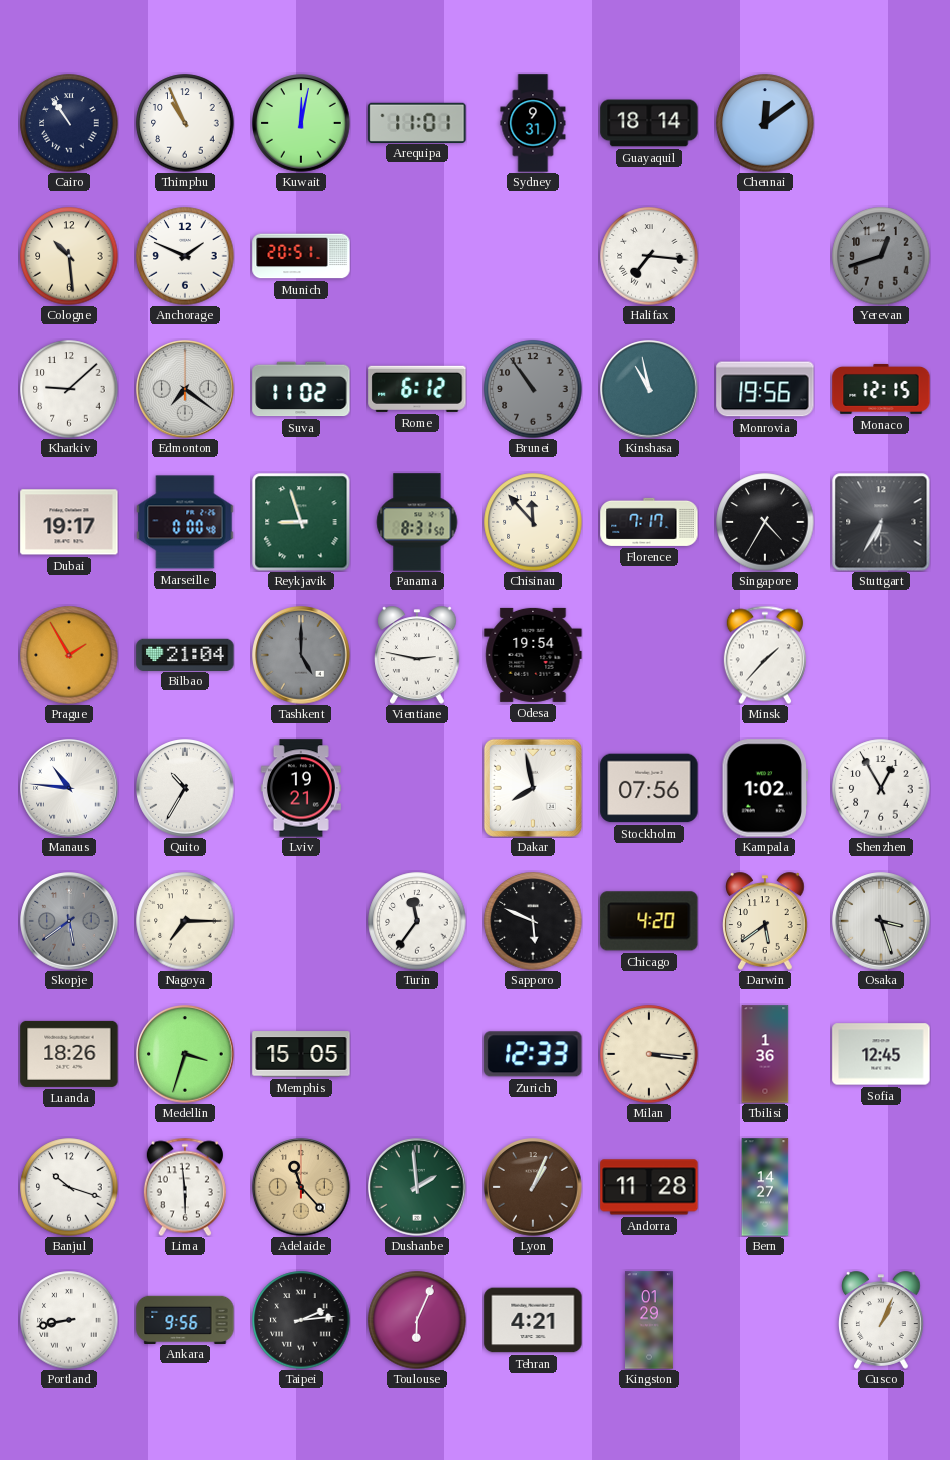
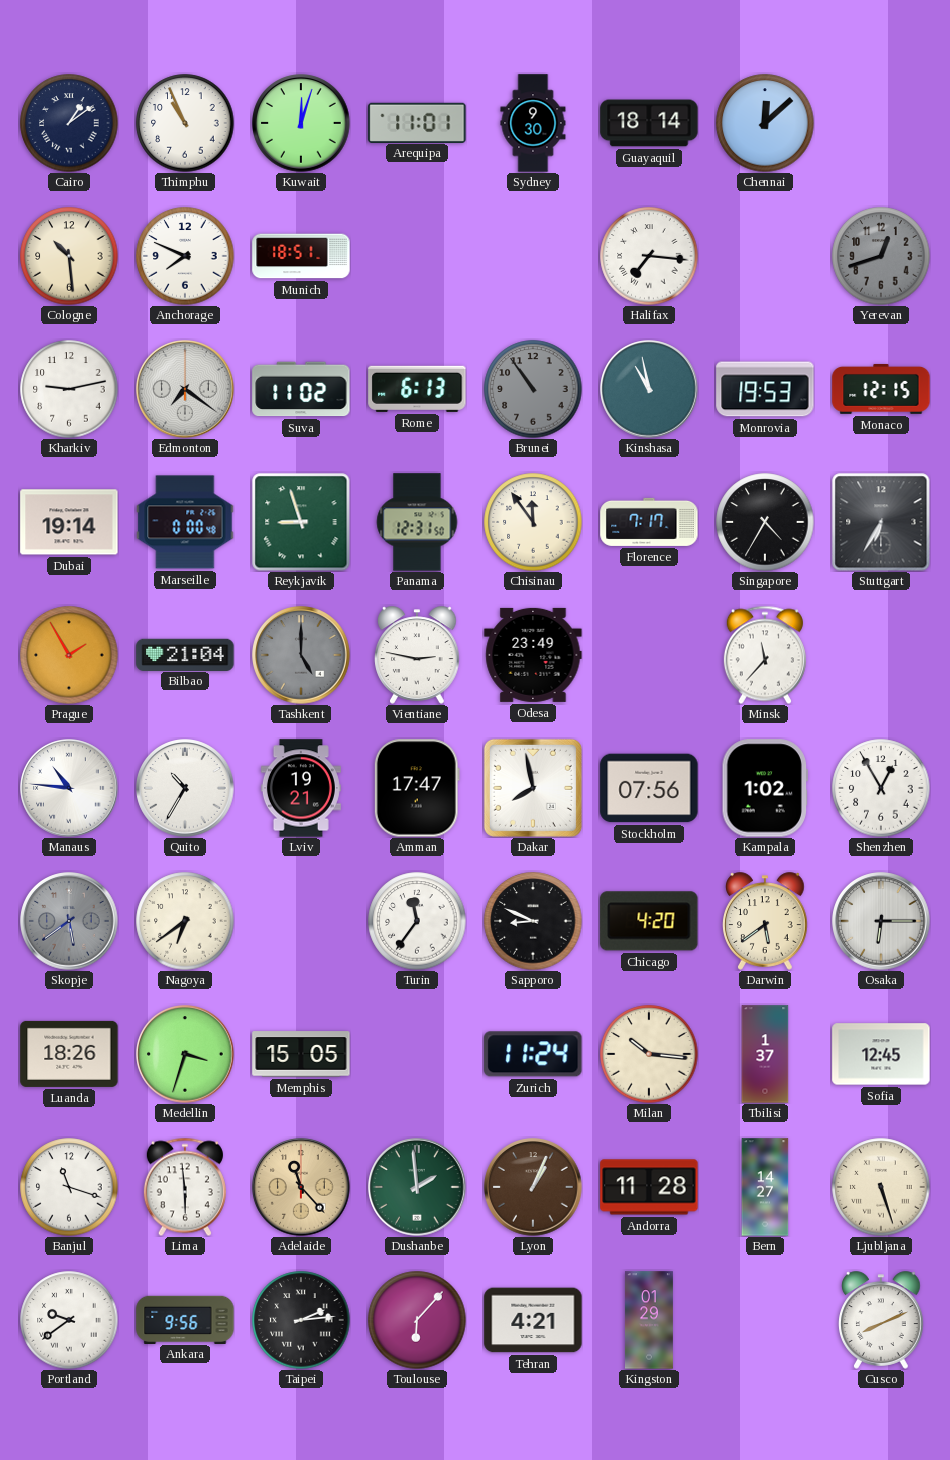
Cairo: 10:54 -> 1:09
Kuwait: 12:02 -> 12:03
Sydney: 9:31 -> 9:30
Chennai: 12:09 -> 12:08
Anchorage: 1:49 -> 7:49
Munich: 20:51 -> 18:51
Kharkiv: 9:08 -> 9:13
Rome: 6:12 -> 6:13
Monrovia: 19:56 -> 19:53
Dubai: 19:17 -> 19:14
Panama: 8:31 -> 12:31
Chisinau: 11:53 -> 11:54
Odesa: 19:54 -> 23:49
Minsk: 1:37 -> 11:37
Amman: none -> 17:47
Nagoya: 7:15 -> 6:39
Sapporo: 5:49 -> 8:49
Osaka: 3:27 -> 6:15
Zurich: 12:33 -> 11:24
Milan: 3:16 -> 10:16
Tbilisi: 1:36 -> 1:37
Banjul: 10:18 -> 11:18
Ljubljana: none -> 5:27
Portland: 8:43 -> 9:39
Toulouse: 6:04 -> 6:07
Cusco: 1:04 -> 8:11
